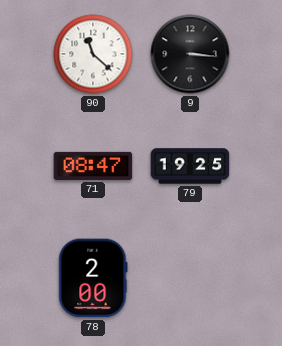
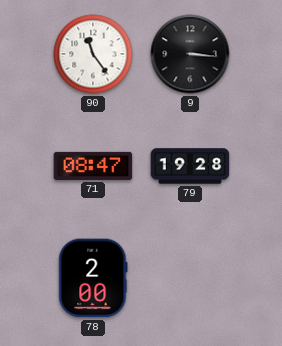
90: 11:22 -> 11:24
79: 19:25 -> 19:28
